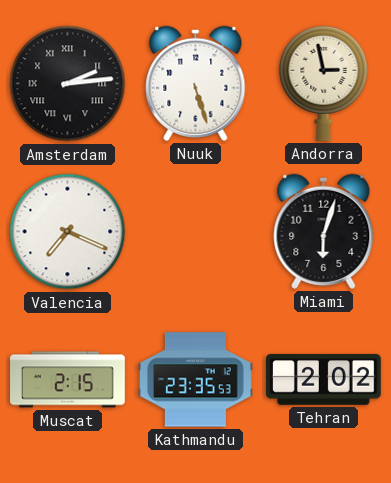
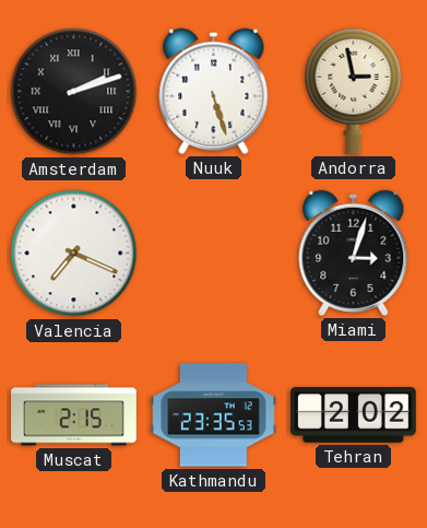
Amsterdam: 2:14 -> 2:12
Miami: 6:03 -> 3:03
